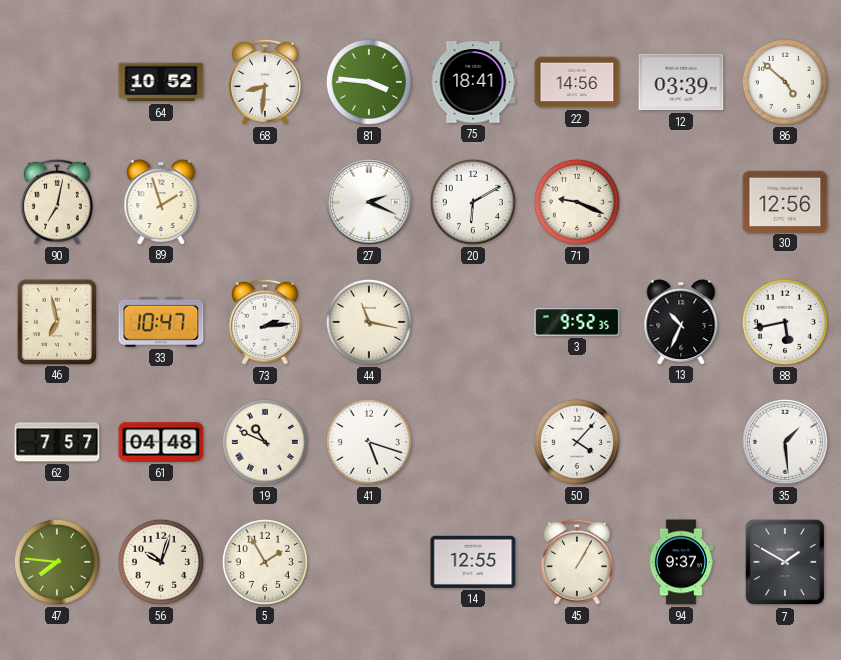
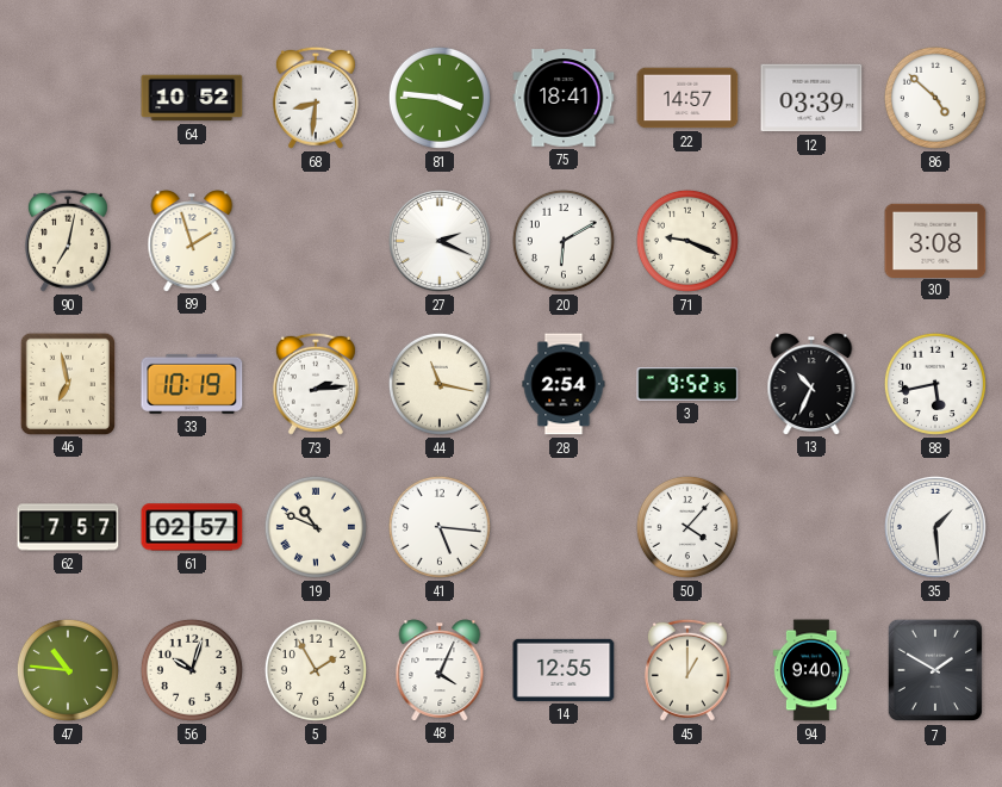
22: 14:56 -> 14:57
30: 12:56 -> 3:08
33: 10:47 -> 10:19
28: none -> 2:54
61: 04:48 -> 02:57
41: 5:18 -> 5:16
47: 7:46 -> 10:46
48: none -> 4:04
45: 1:05 -> 1:00
94: 9:37 -> 9:40
